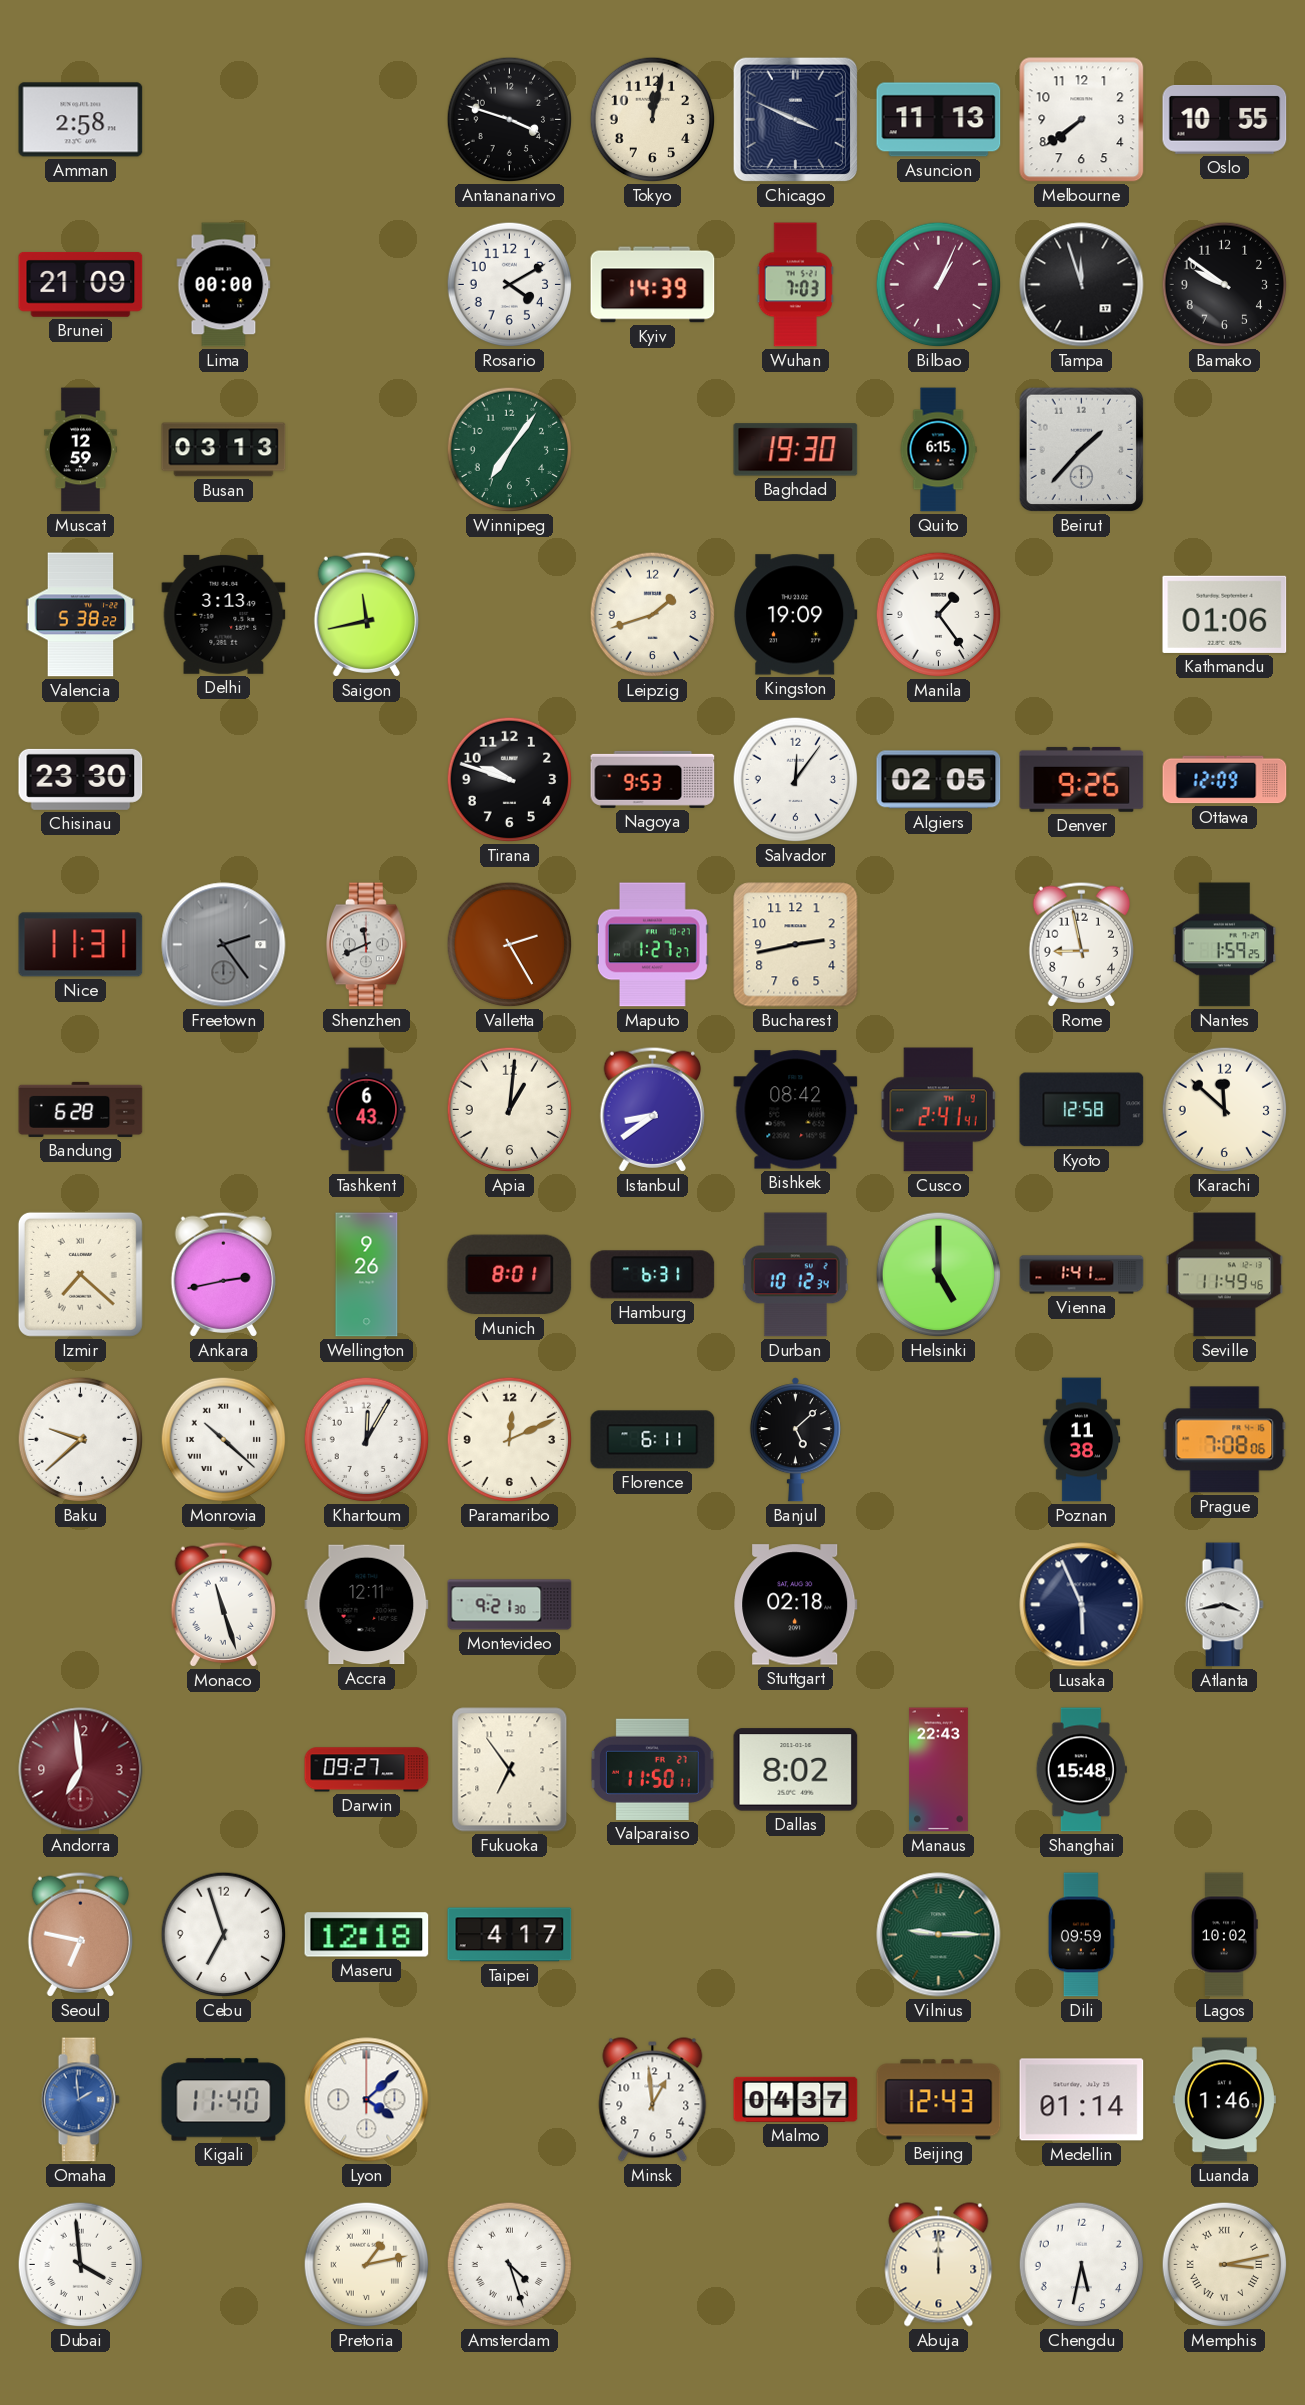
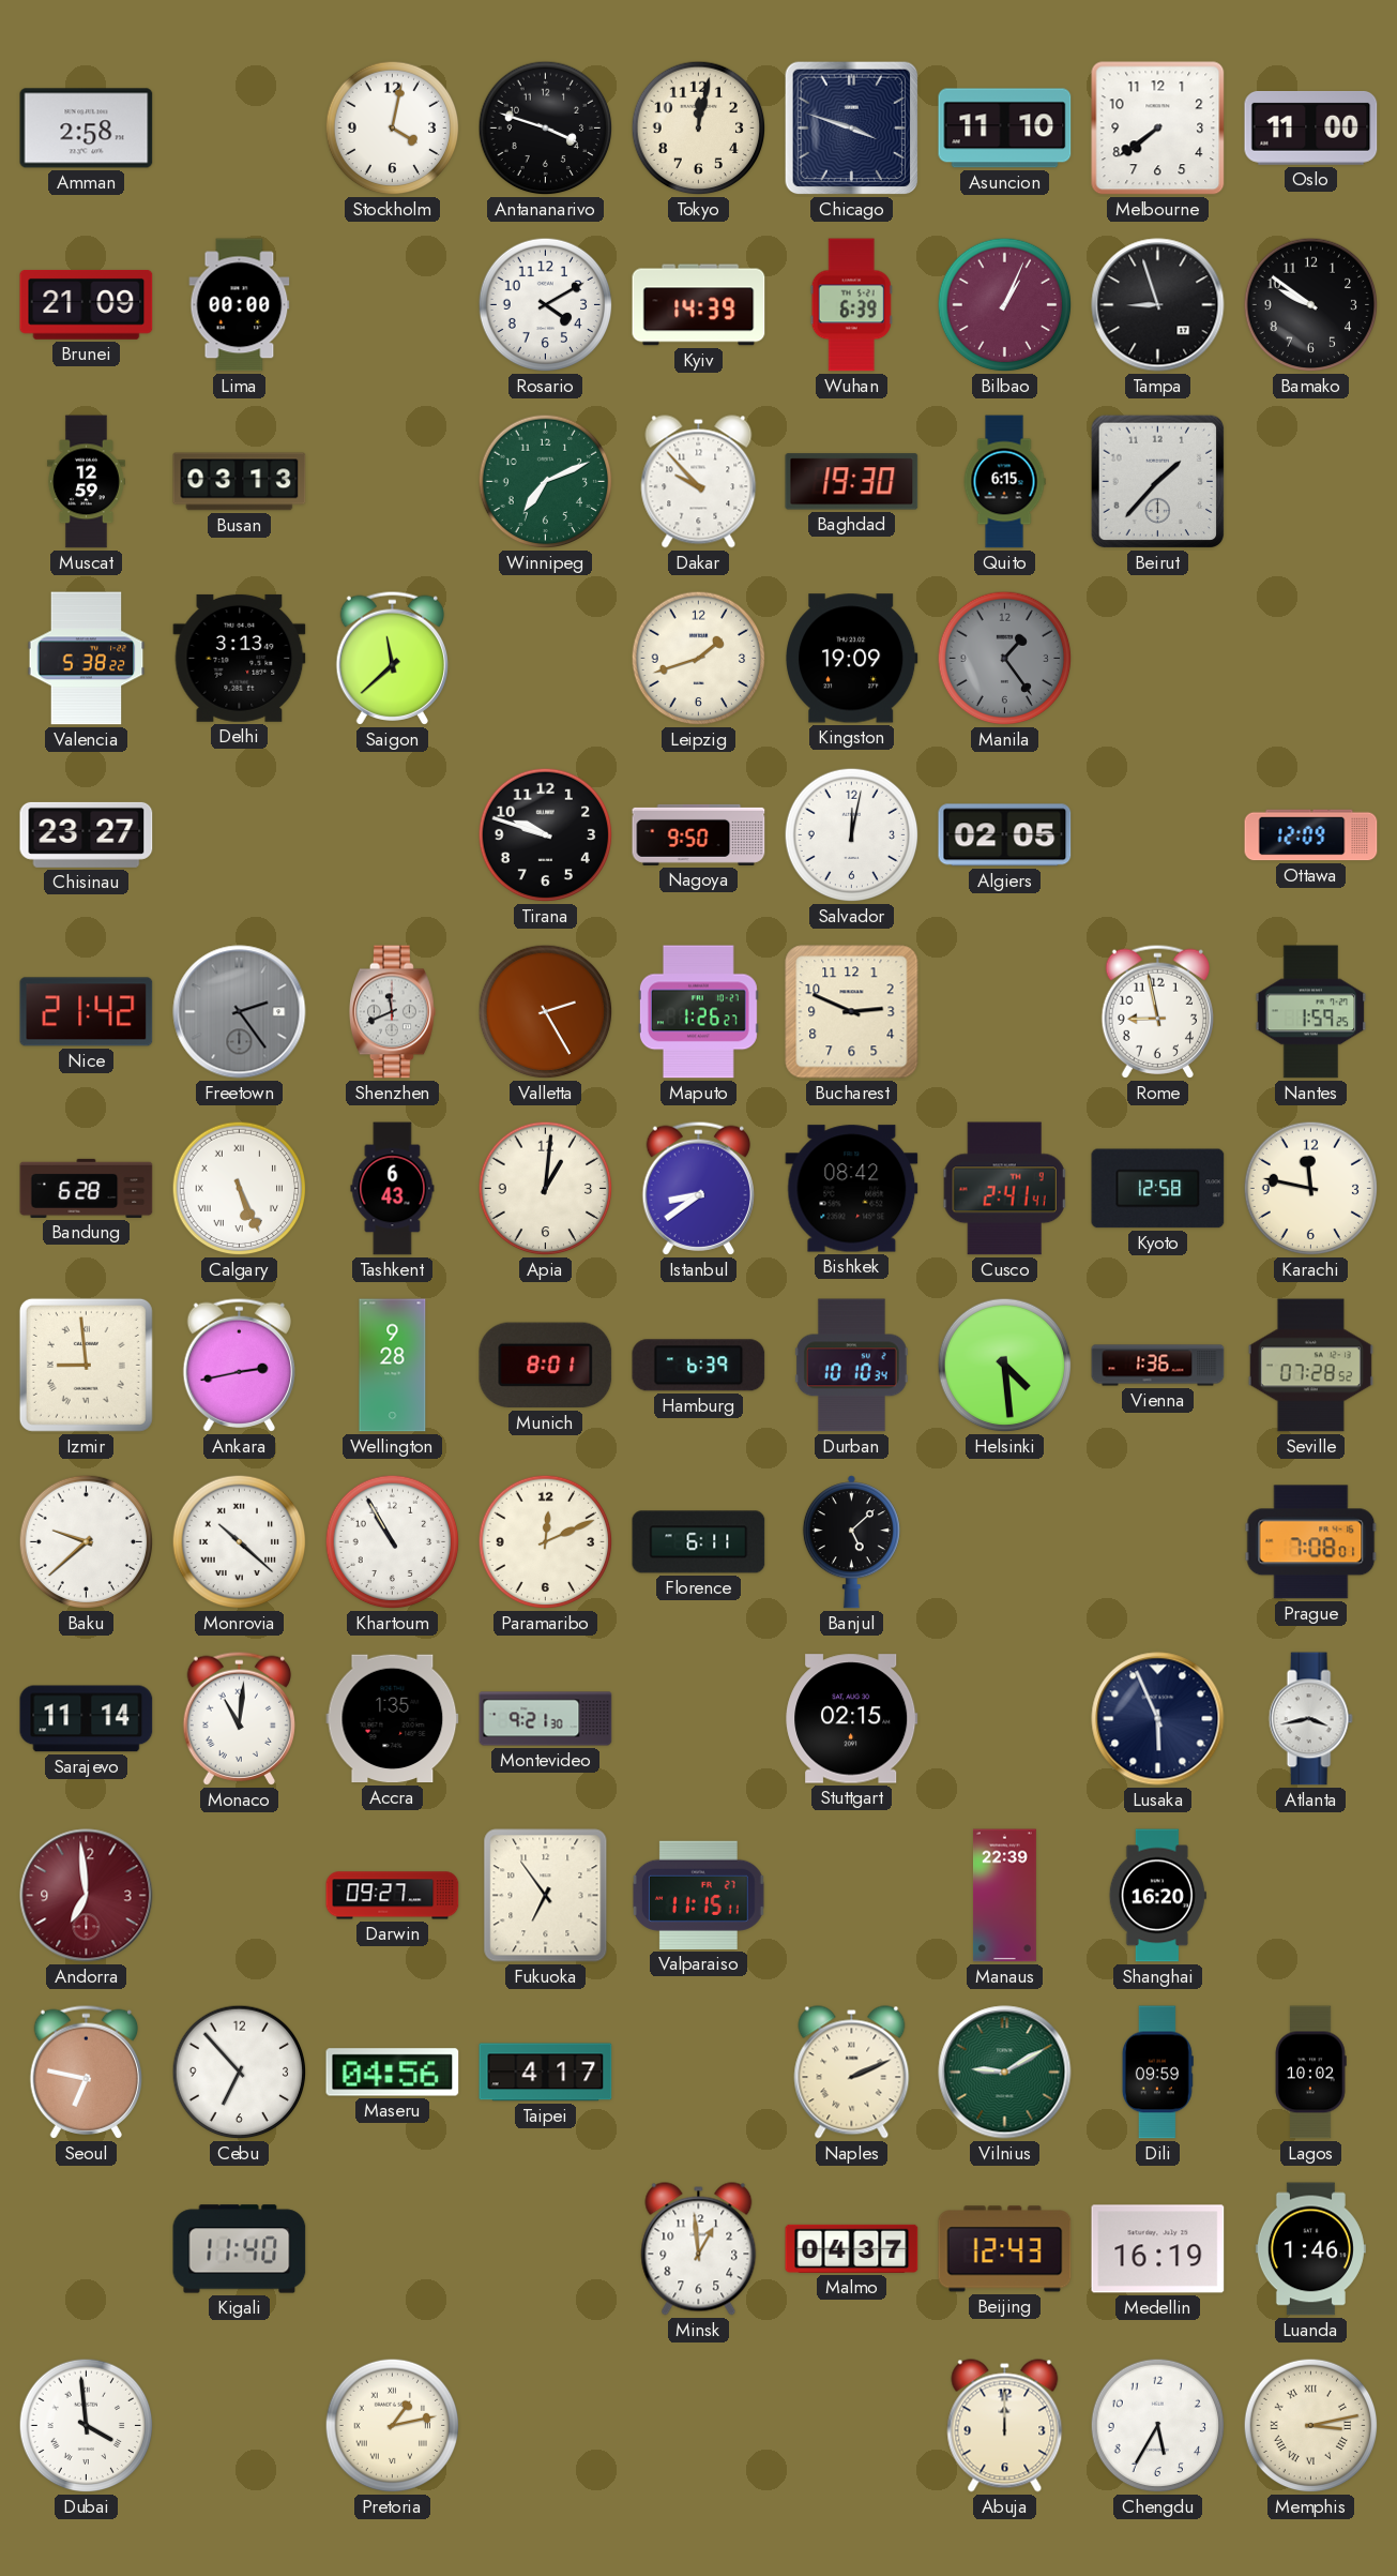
Stockholm: none -> 4:02
Chicago: 3:49 -> 3:48
Asuncion: 11:13 -> 11:10
Oslo: 10:55 -> 11:00
Wuhan: 7:03 -> 6:39
Tampa: 11:57 -> 8:57
Winnipeg: 7:06 -> 7:11
Dakar: none -> 9:53
Saigon: 11:43 -> 11:38
Manila dial: white -> grey
Kathmandu: 01:06 -> none
Chisinau: 23:30 -> 23:27
Nagoya: 9:53 -> 9:50
Salvador: 12:06 -> 12:02
Denver: 9:26 -> none
Nice: 11:31 -> 21:42
Maputo: 1:27 -> 1:26
Bucharest: 2:43 -> 2:49
Calgary: none -> 5:26
Karachi: 11:52 -> 11:47
Izmir: 7:22 -> 8:59
Wellington: 9:26 -> 9:28
Hamburg: 6:31 -> 6:39
Durban: 10:12 -> 10:10
Helsinki: 5:00 -> 4:29
Vienna: 1:41 -> 1:36
Seville: 11:49 -> 07:28
Khartoum: 12:05 -> 10:55
Poznan: 11:38 -> none
Prague: 7:08:06 -> 7:08:01
Sarajevo: none -> 11:14
Monaco: 11:27 -> 11:01
Accra: 12:11 -> 1:35
Stuttgart: 02:18 -> 02:15
Valparaiso: 11:50 -> 11:15
Dallas: 8:02 -> none
Manaus: 22:43 -> 22:39
Shanghai: 15:48 -> 16:20
Cebu: 6:57 -> 6:53
Maseru: 12:18 -> 04:56
Naples: none -> 2:11
Vilnius: 9:15 -> 9:10
Omaha: 1:59 -> none
Lyon: 4:08 -> none
Medellin: 01:14 -> 16:19
Amsterdam: 4:27 -> none
Chengdu: 5:32 -> 5:35
